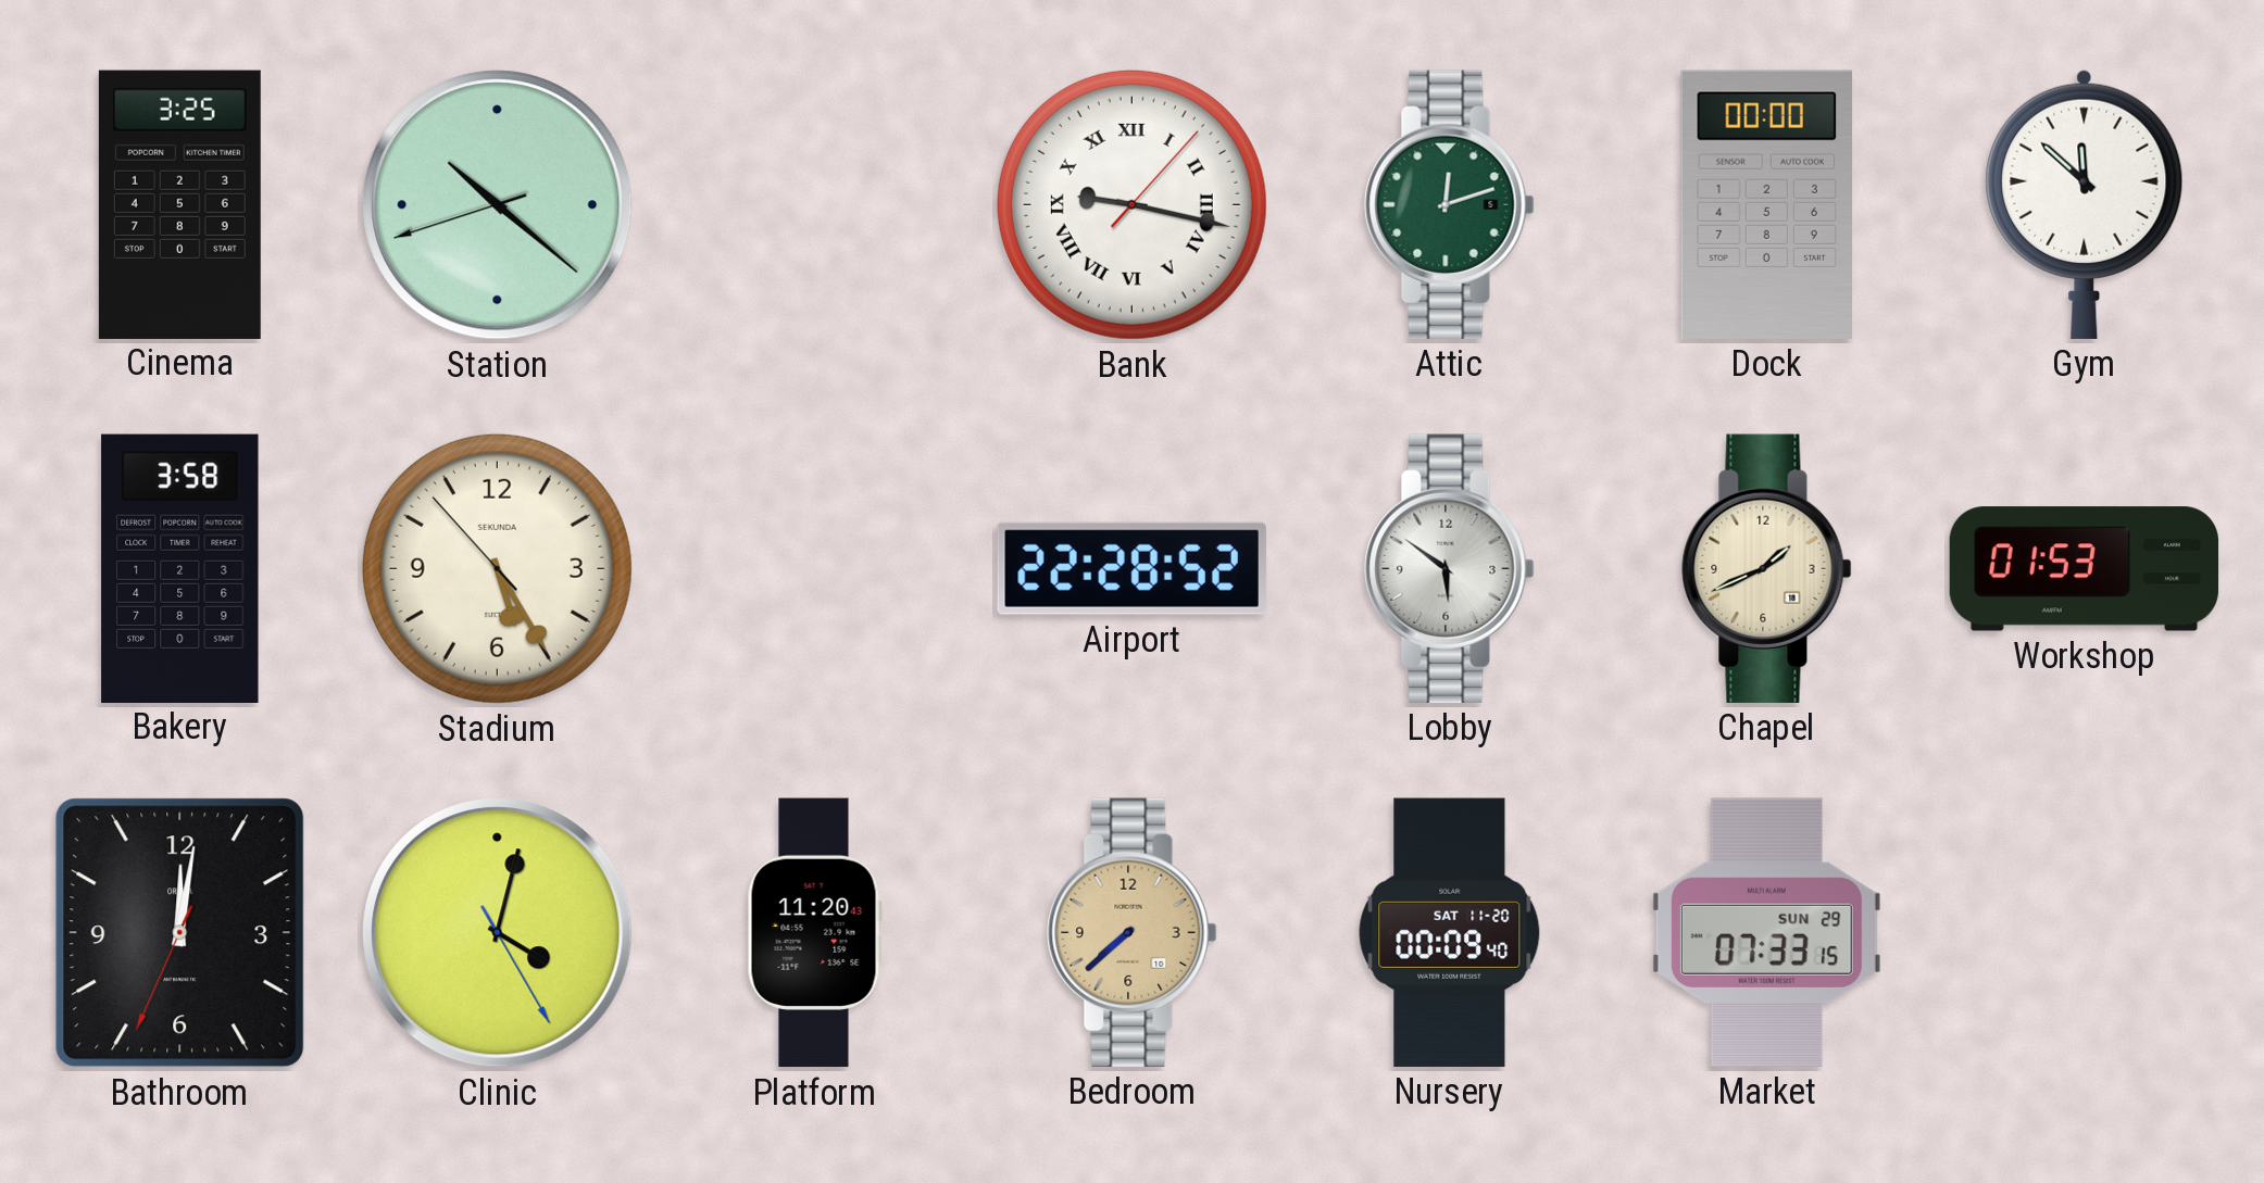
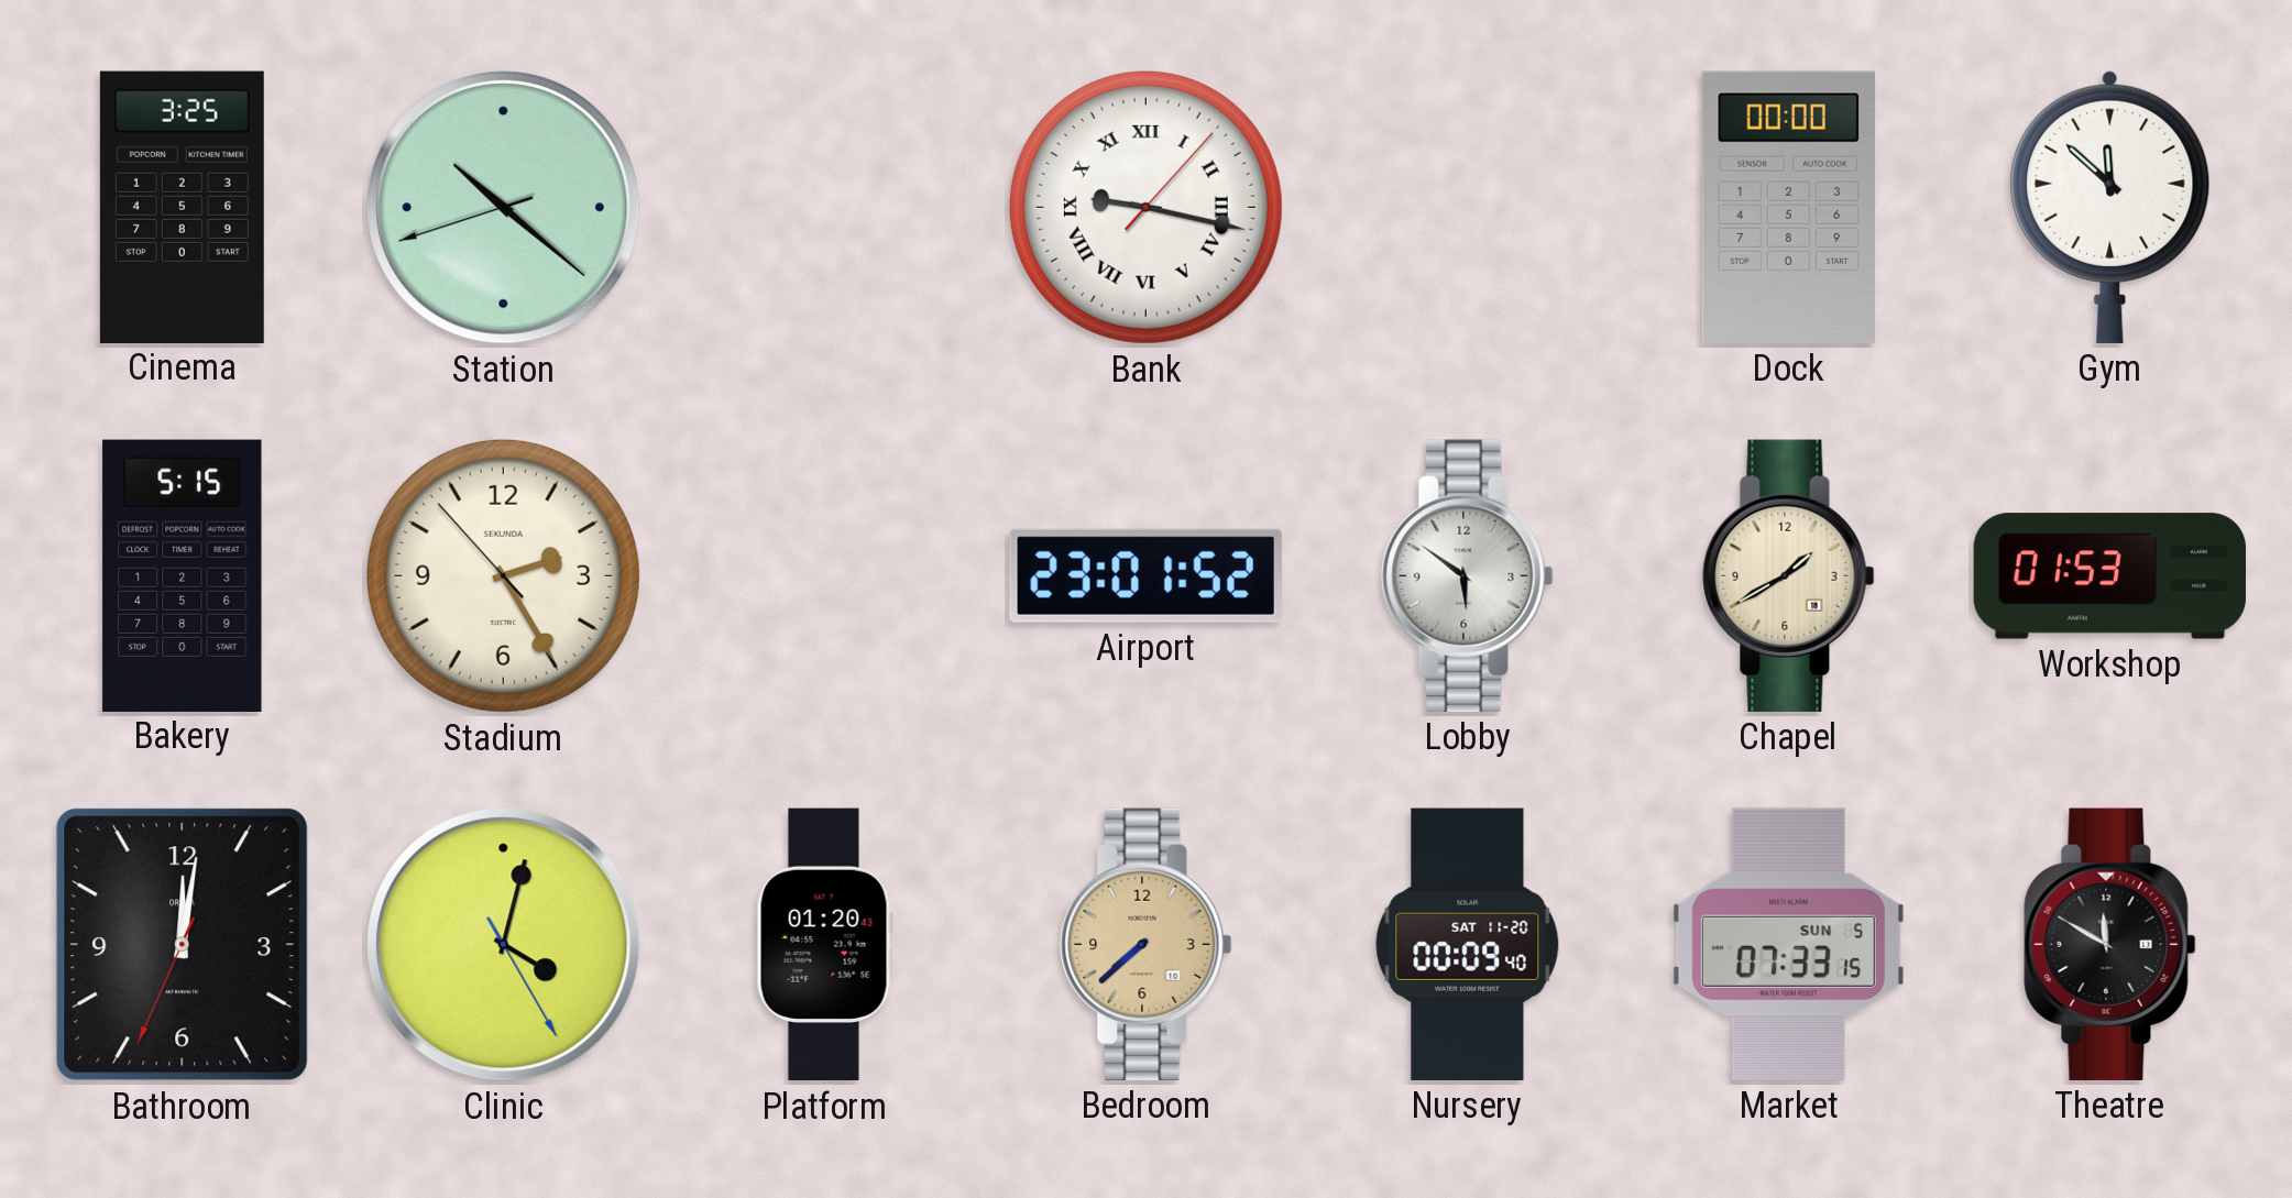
Attic: 12:12 -> none
Bakery: 3:58 -> 5:15
Stadium: 5:24 -> 2:24
Airport: 22:28 -> 23:01
Chapel: 1:41 -> 1:40
Platform: 11:20 -> 01:20
Market date: SUN 29 -> SUN 5
Theatre: none -> 11:50
